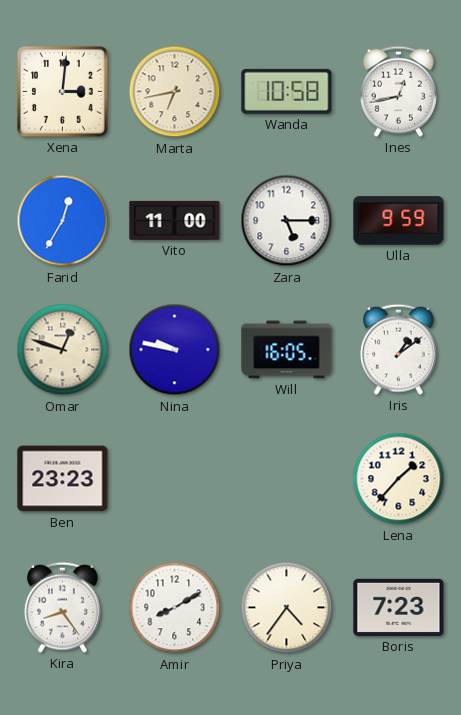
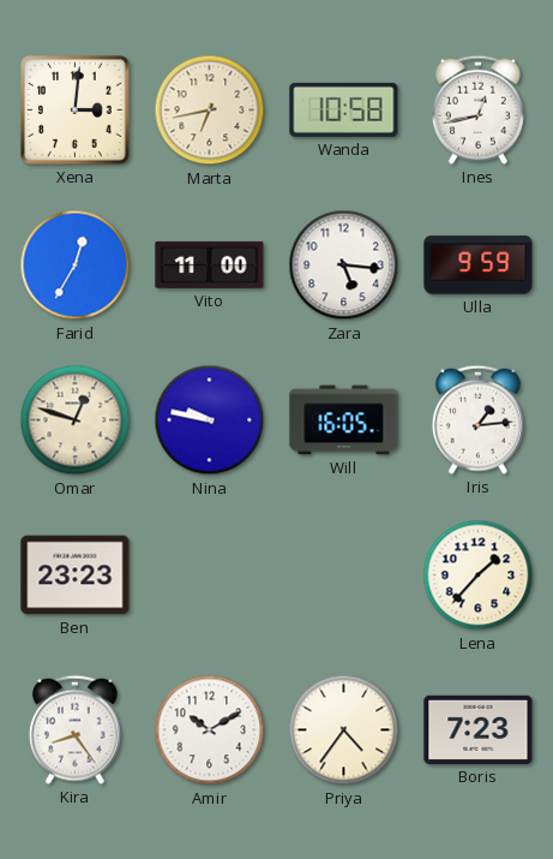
Zara: 5:15 -> 5:16
Iris: 1:09 -> 1:14
Amir: 8:10 -> 10:10
